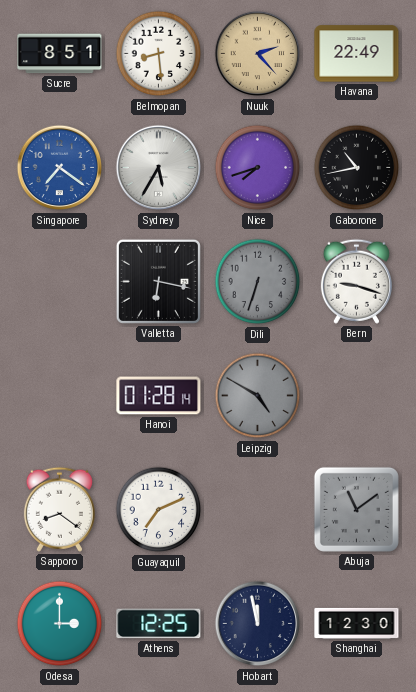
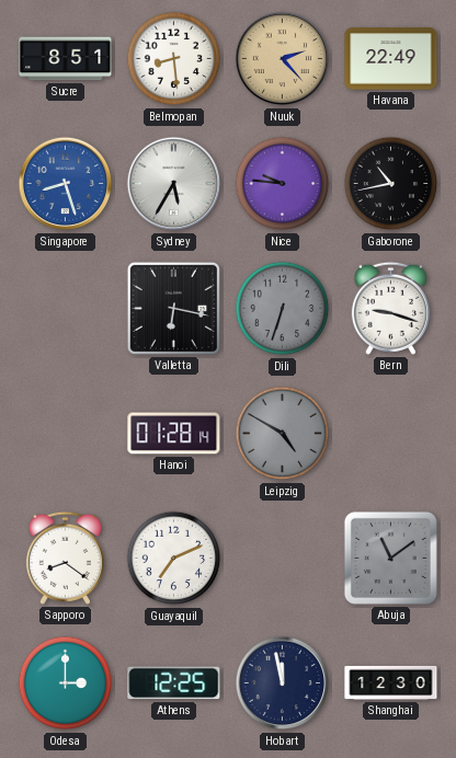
Singapore: 7:21 -> 8:27
Nice: 7:42 -> 9:46
